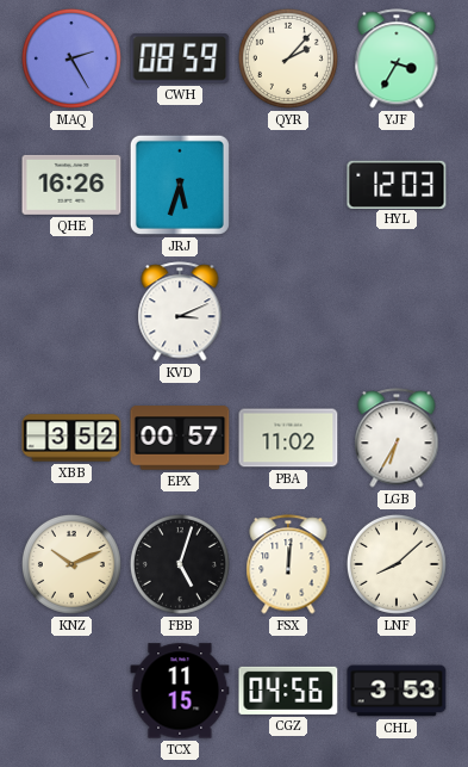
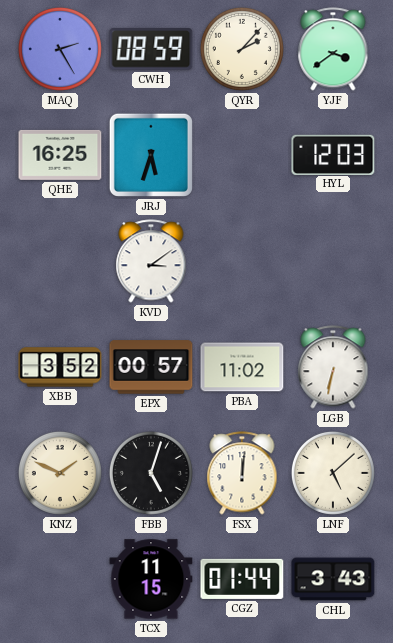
YJF: 3:35 -> 3:39
QHE: 16:26 -> 16:25
KVD: 3:11 -> 3:09
LGB: 6:35 -> 6:32
KNZ: 10:11 -> 1:49
LNF: 8:08 -> 5:08
CGZ: 04:56 -> 01:44
CHL: 3:53 -> 3:43
